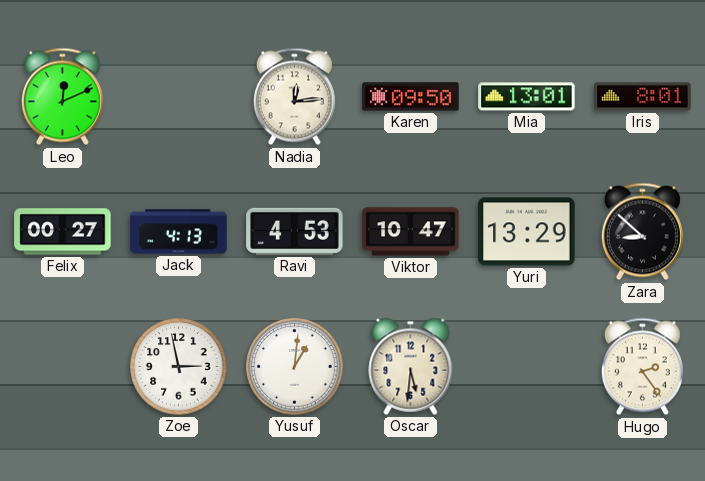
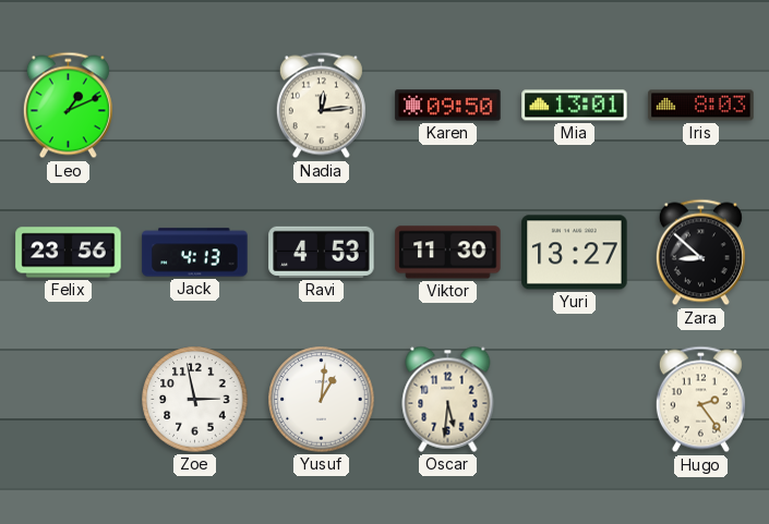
Leo: 12:11 -> 1:11
Iris: 8:01 -> 8:03
Felix: 00:27 -> 23:56
Viktor: 10:47 -> 11:30
Yuri: 13:29 -> 13:27
